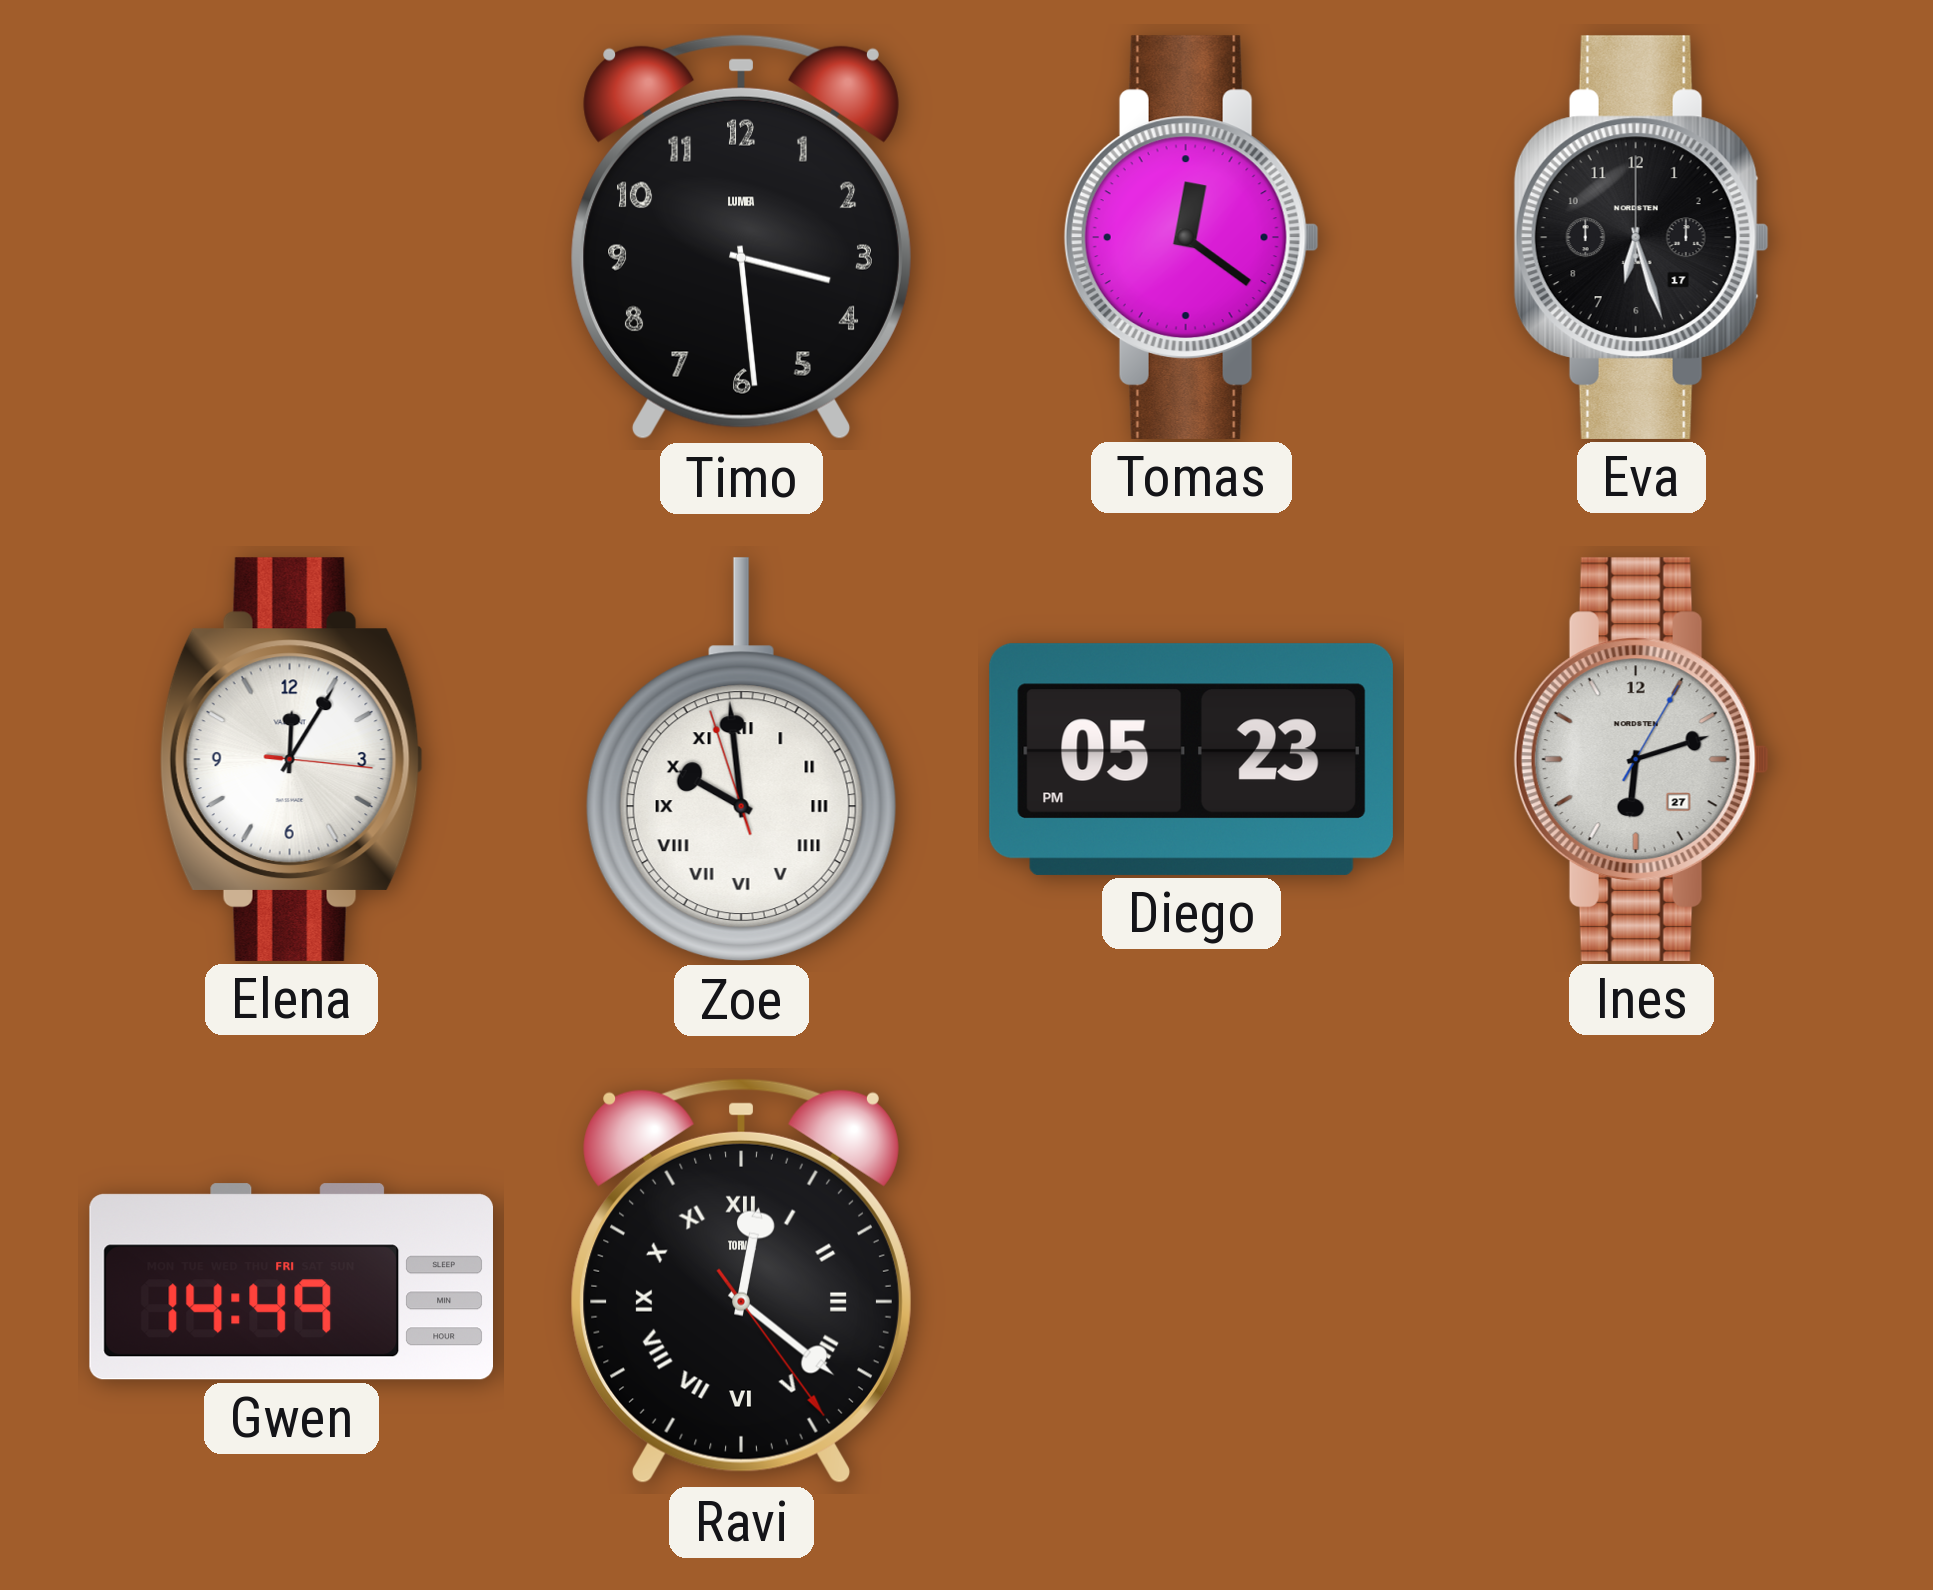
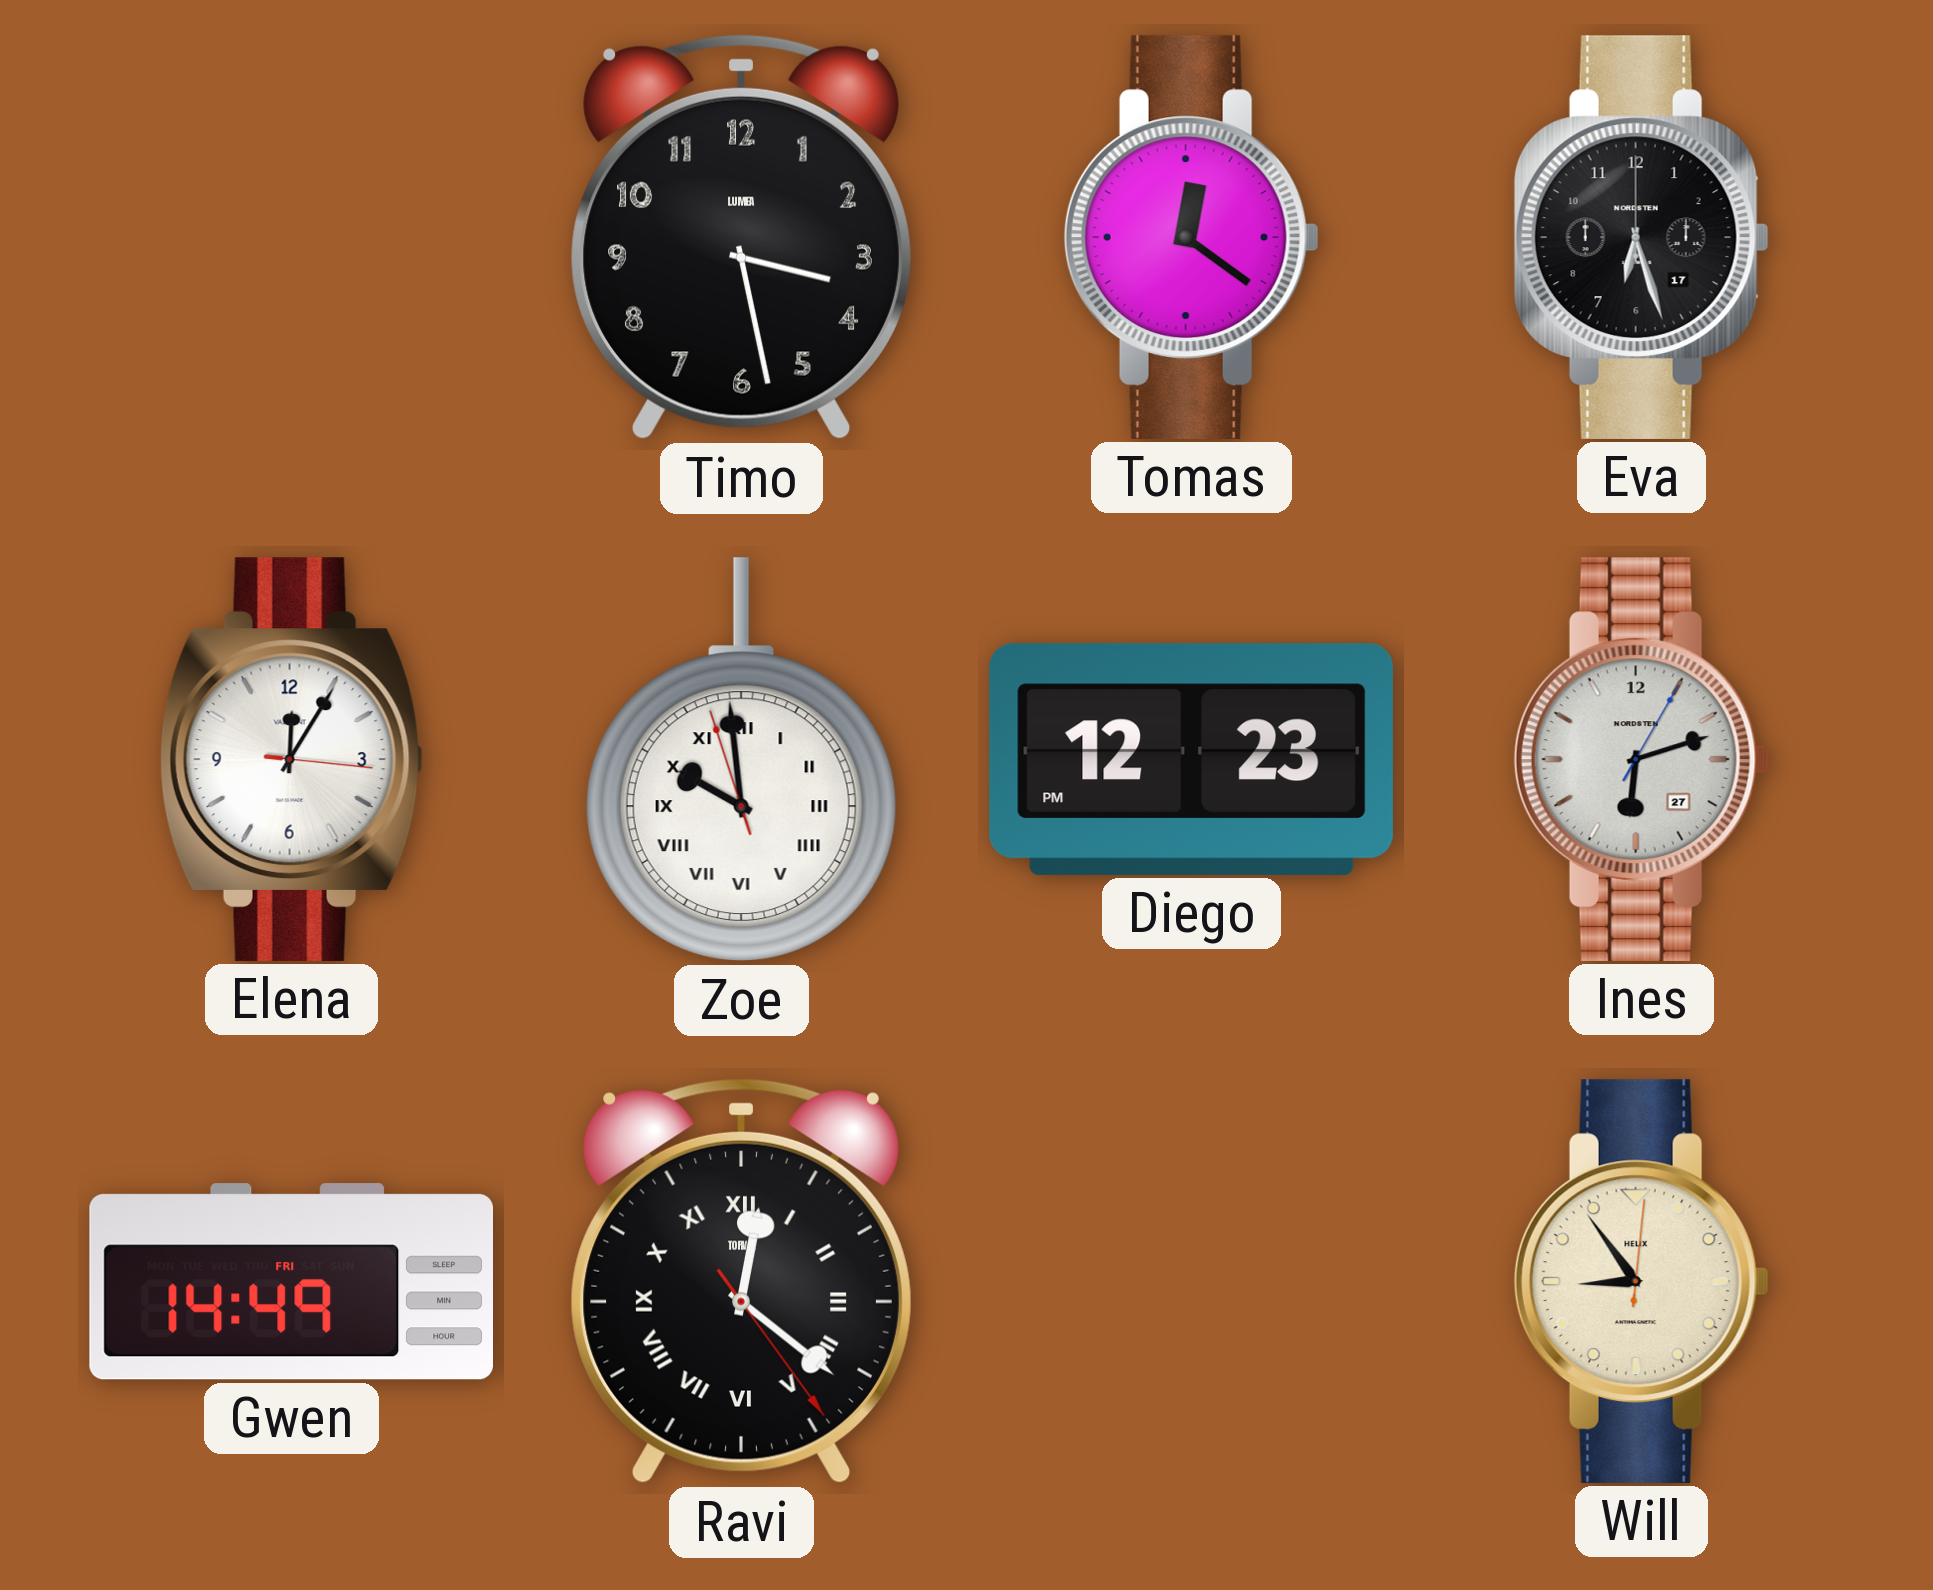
Timo: 3:29 -> 3:28
Diego: 05:23 -> 12:23
Will: none -> 8:54
